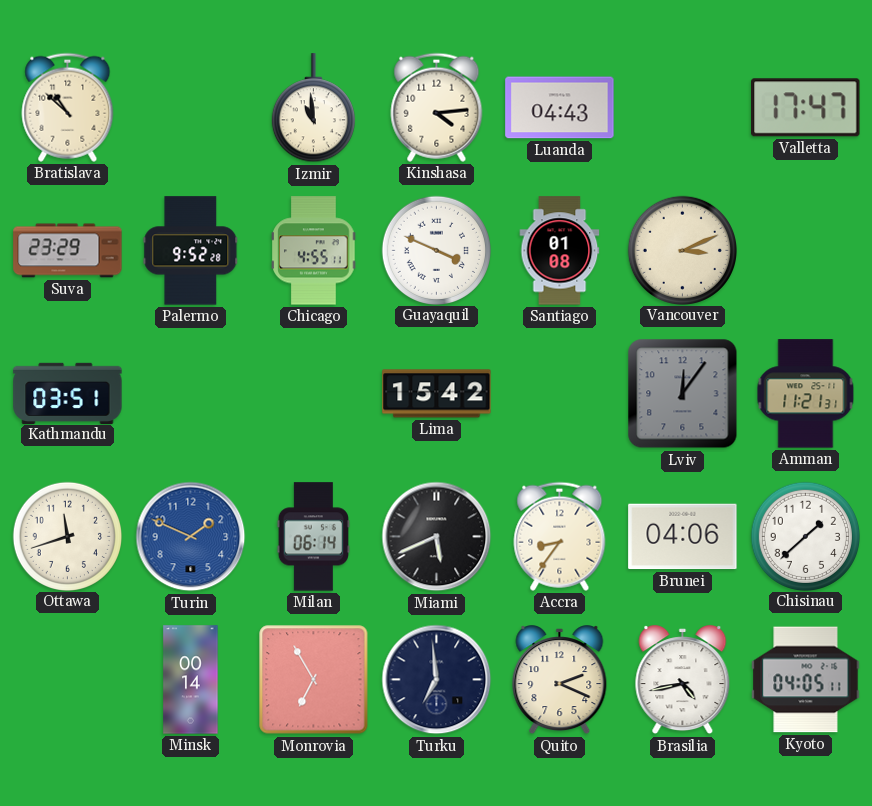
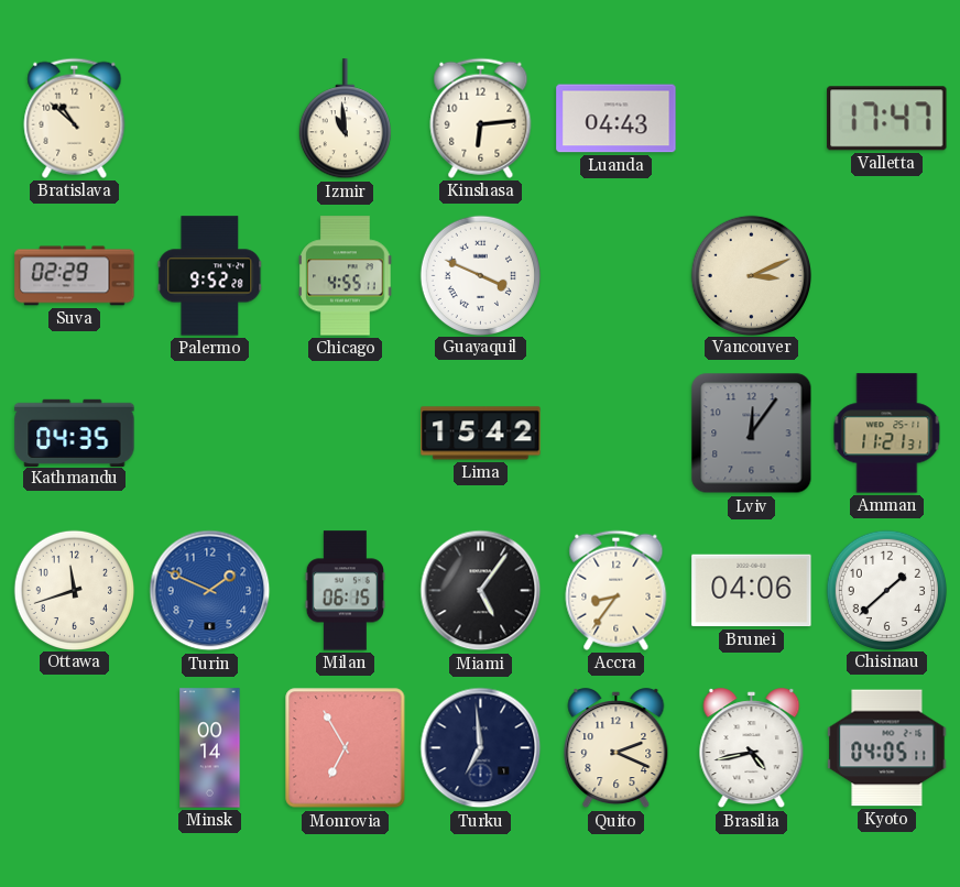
Kinshasa: 4:14 -> 6:14
Suva: 23:29 -> 02:29
Santiago: 01:08 -> none
Kathmandu: 03:51 -> 04:35
Milan: 06:14 -> 06:15
Miami: 5:41 -> 5:06
